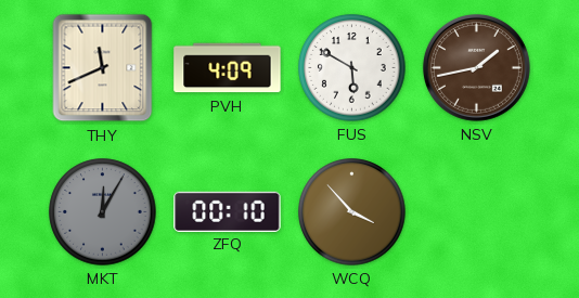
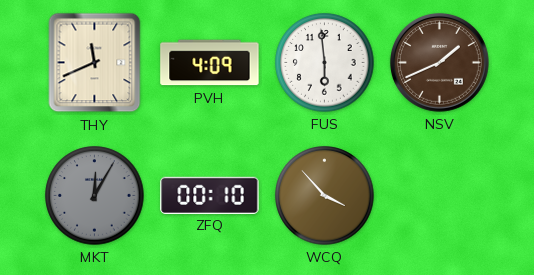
FUS: 5:50 -> 5:59
NSV: 1:43 -> 1:41
